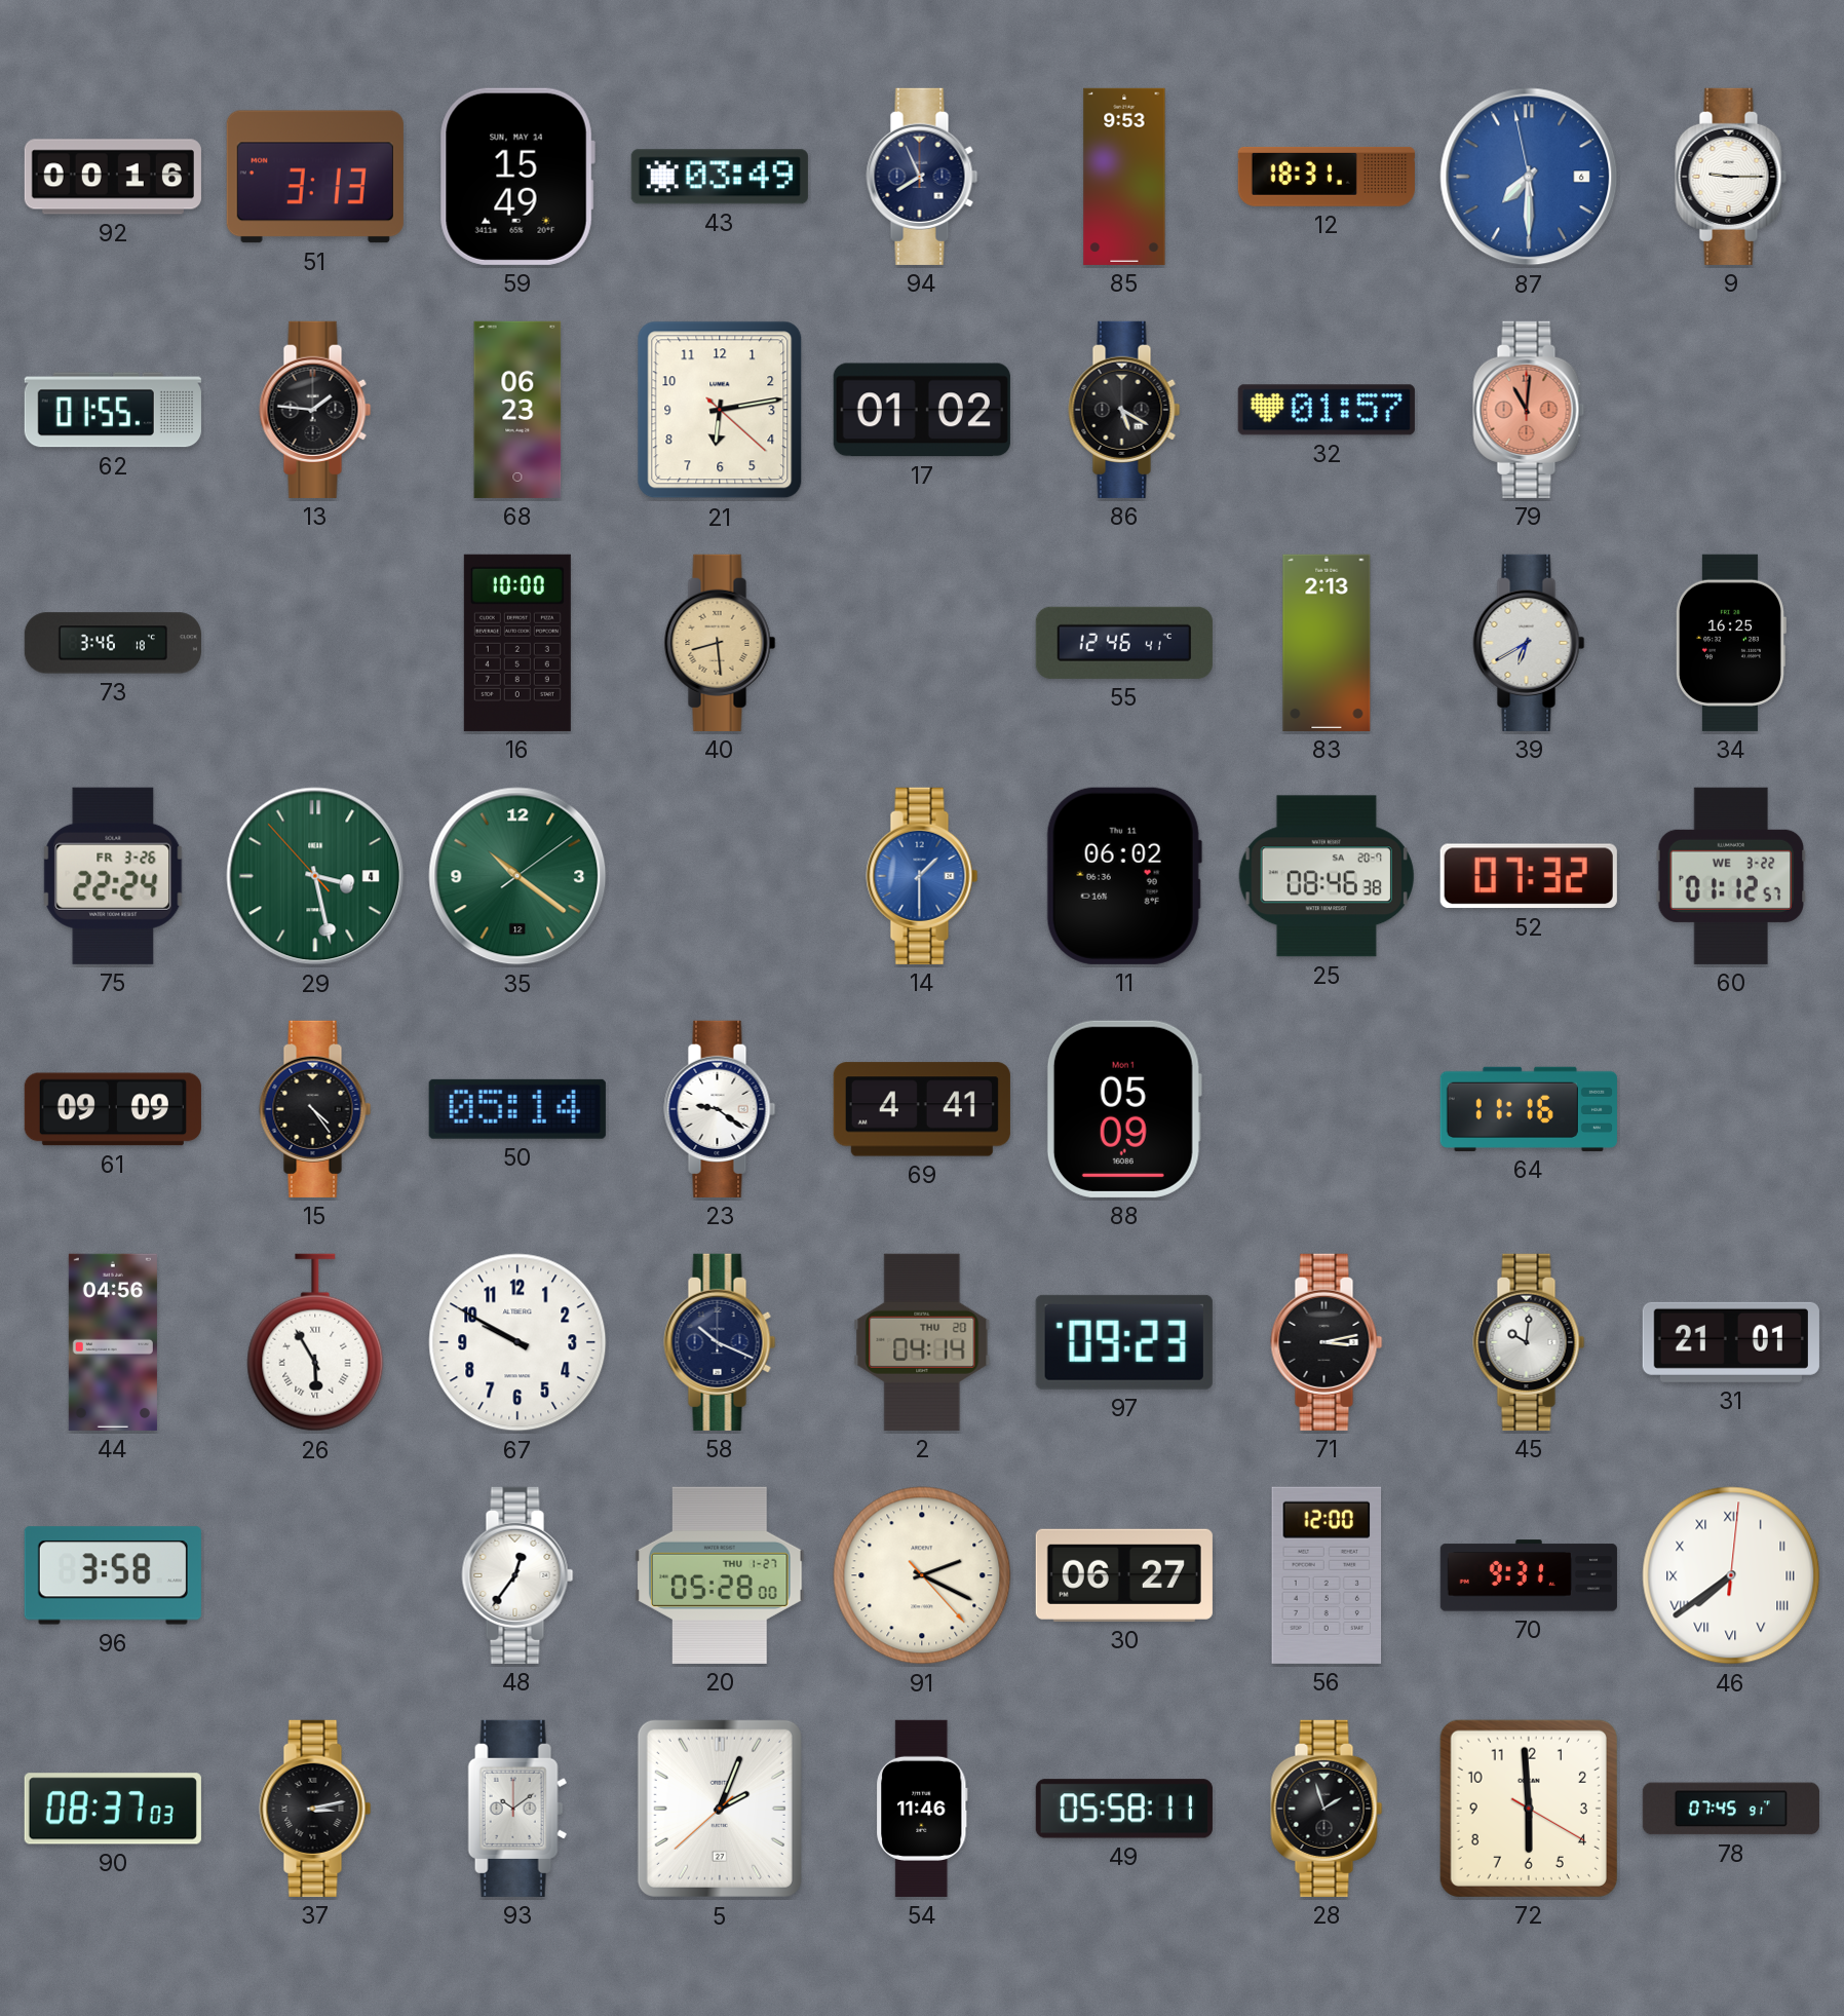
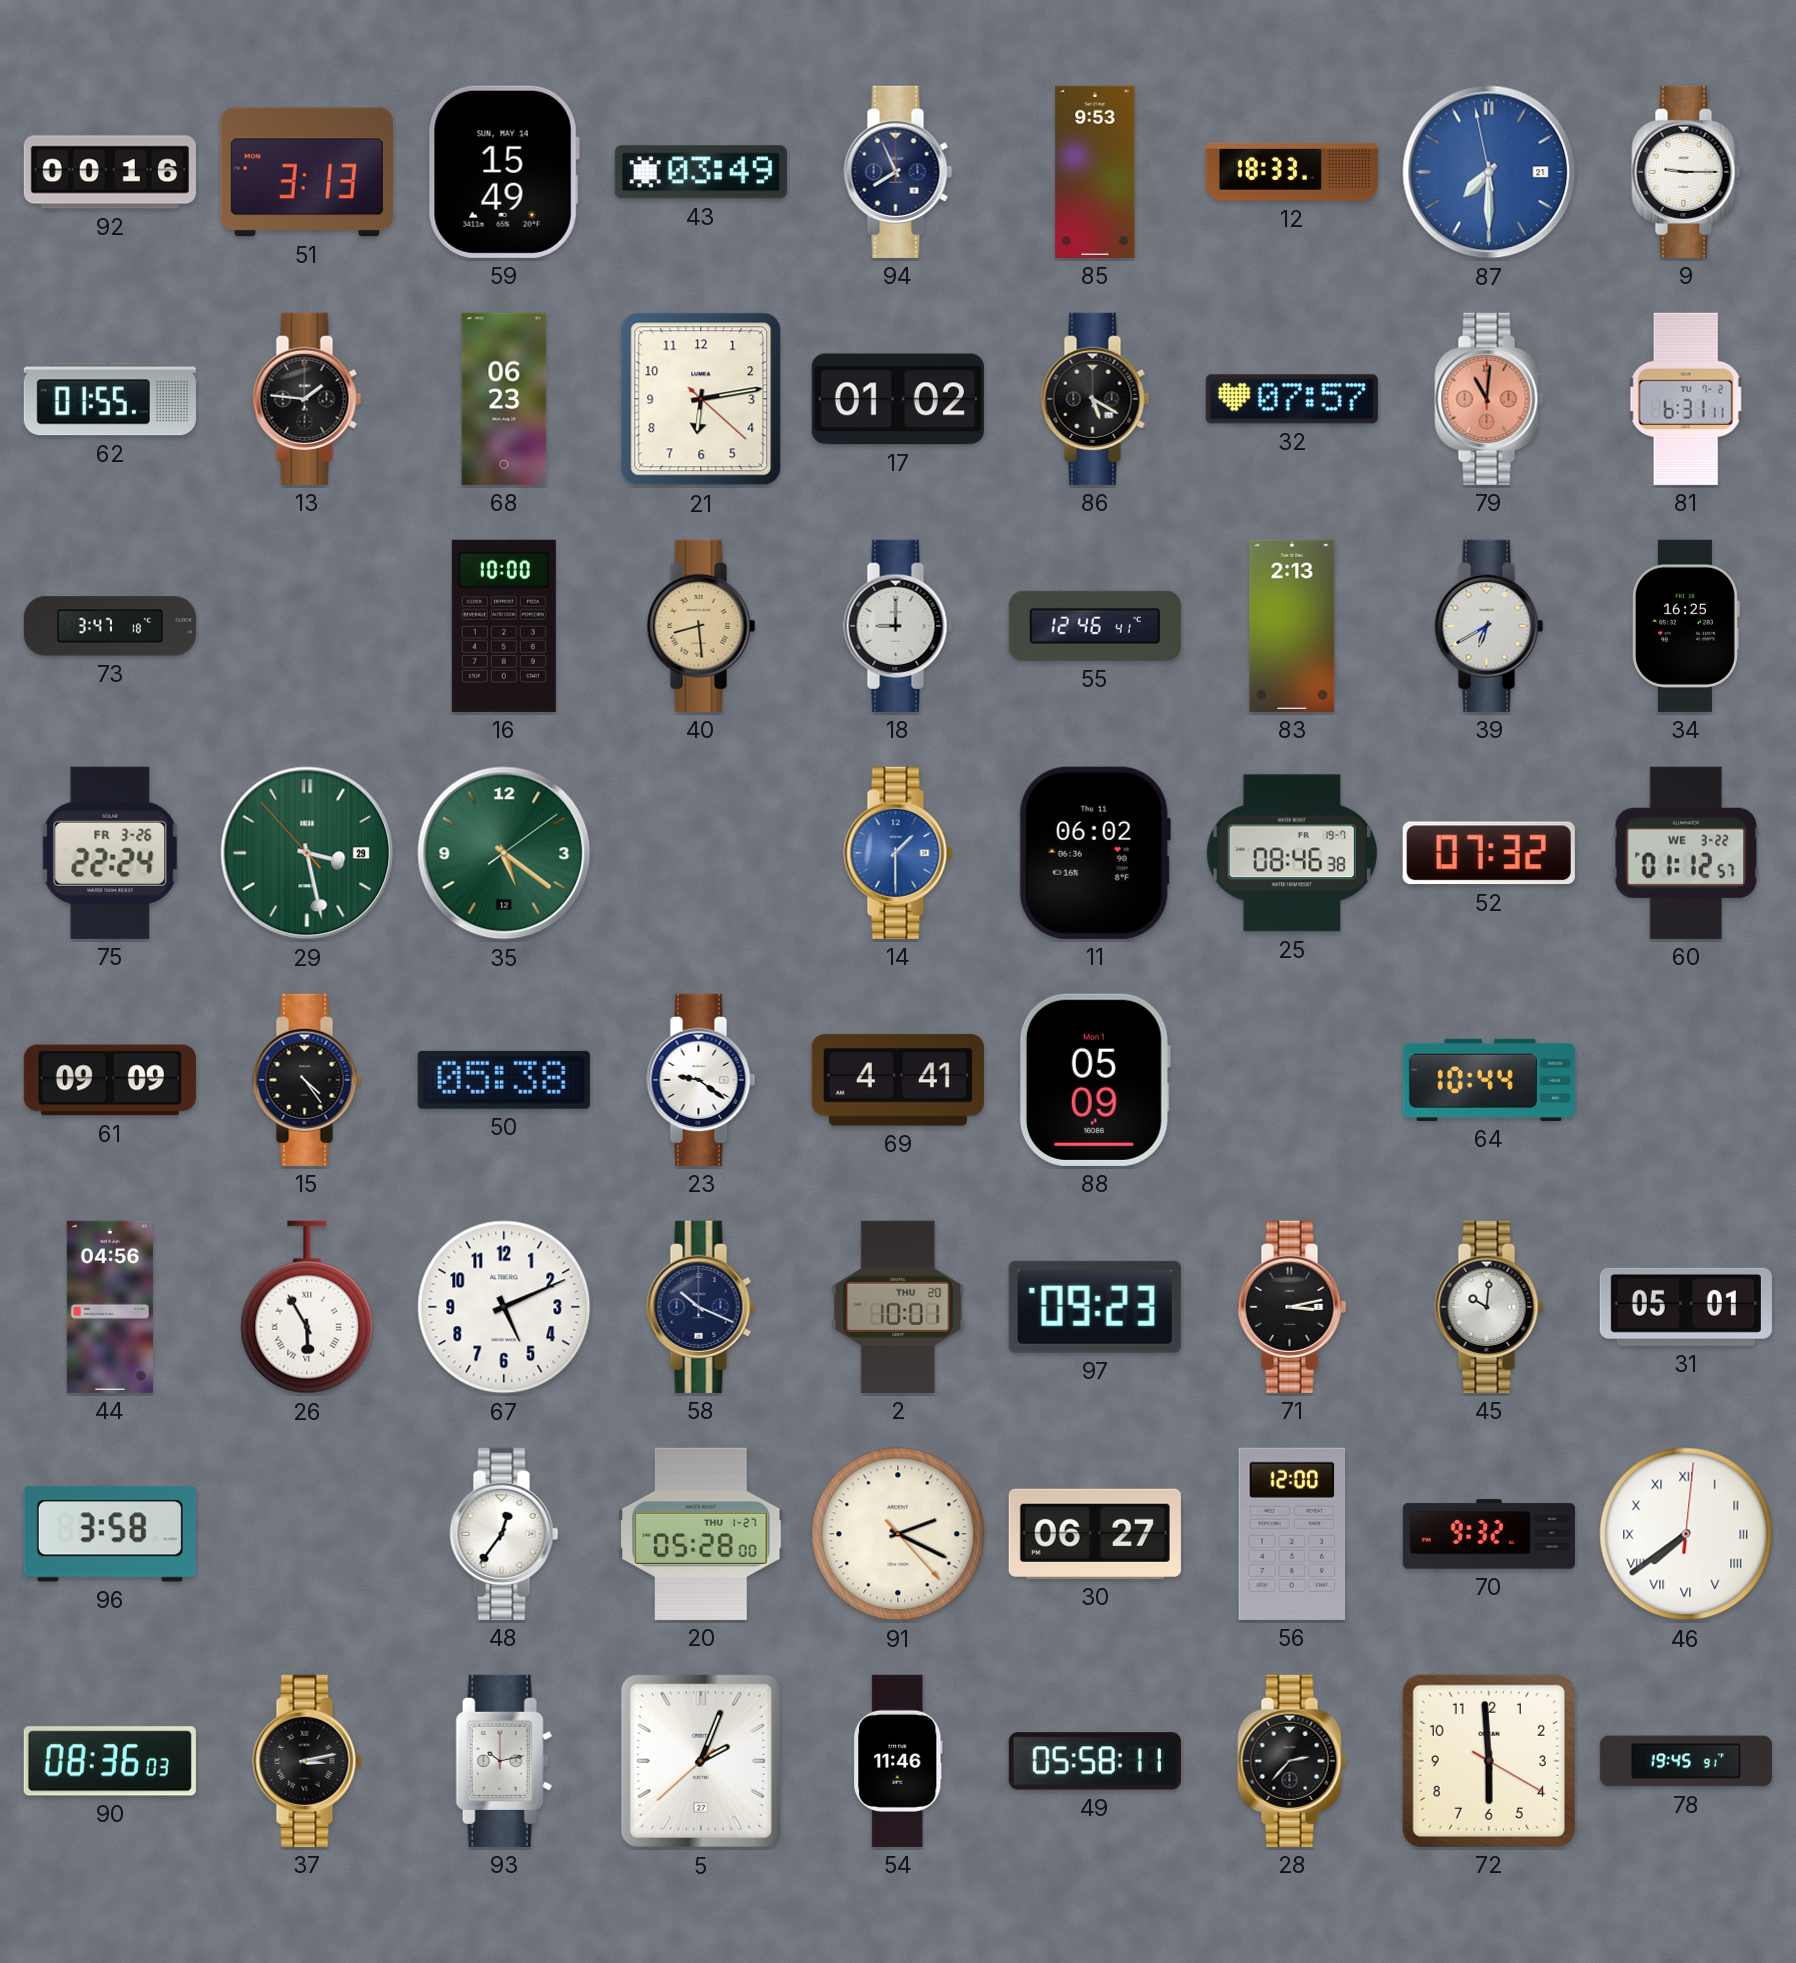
12: 18:31 -> 18:33
87 date: 6 -> 21
32: 01:57 -> 07:57
81: none -> 6:31
73: 3:46 -> 3:47
18: none -> 9:00
29 date: 4 -> 29
35: 10:21 -> 5:21
25 date: SA 20-7 -> FR 19-7
50: 05:14 -> 05:38
64: 11:16 -> 10:44
67: 9:50 -> 5:11
2: 04:14 -> 10:01
31: 21:01 -> 05:01
70: 9:31 -> 9:32
90: 08:37 -> 08:36
93: 10:09 -> 10:13
28: 1:57 -> 2:37
78: 07:45 -> 19:45
